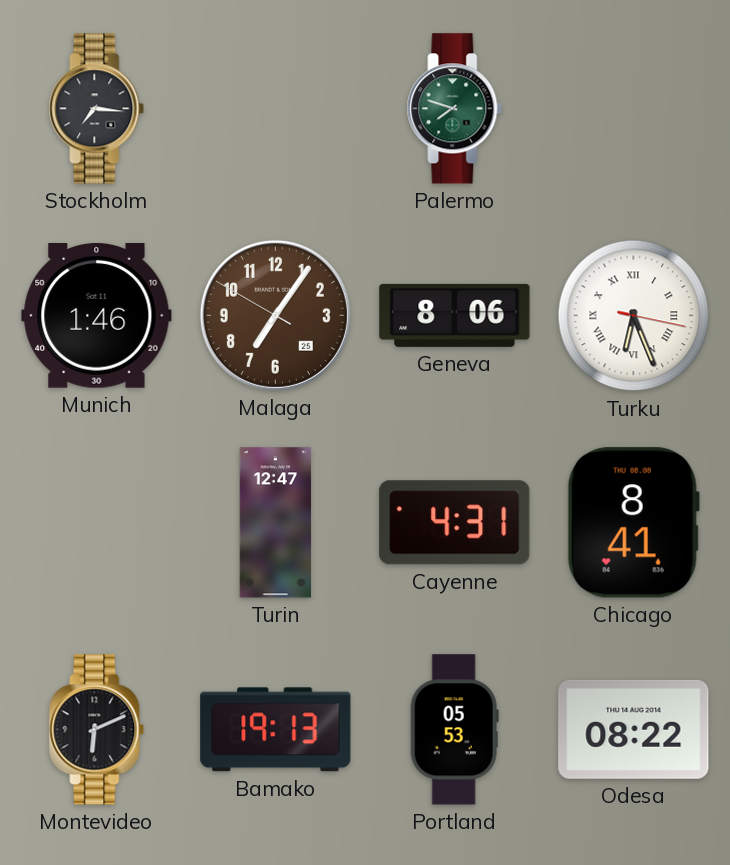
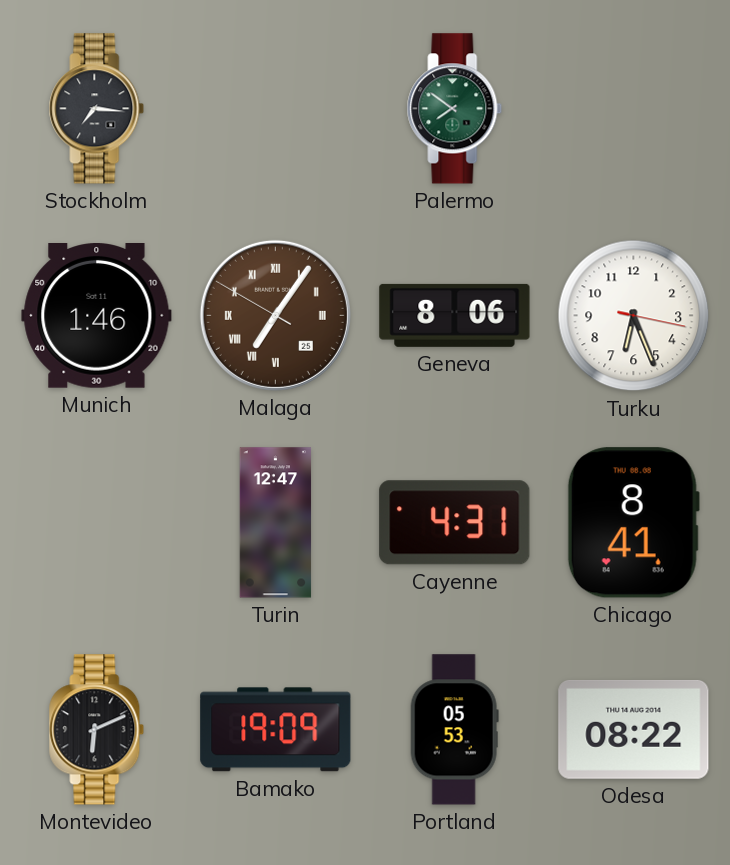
Palermo: 7:48 -> 7:51
Malaga numerals: Arabic -> Roman
Turku numerals: Roman -> Arabic
Bamako: 19:13 -> 19:09
